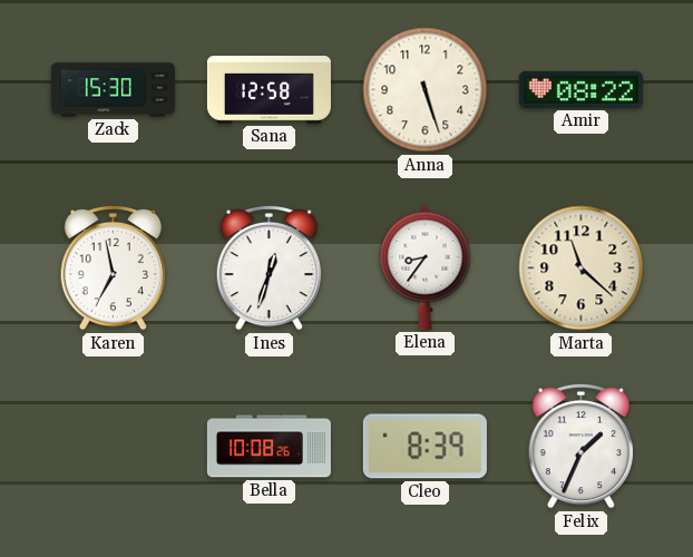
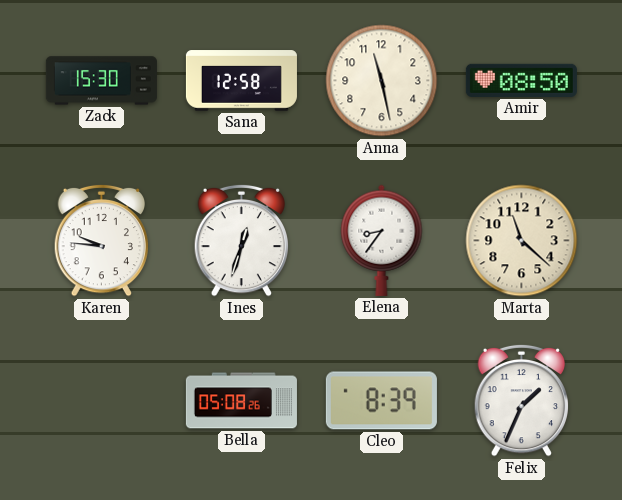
Anna: 5:27 -> 11:28
Amir: 08:22 -> 08:50
Karen: 6:58 -> 9:46
Bella: 10:08 -> 05:08
